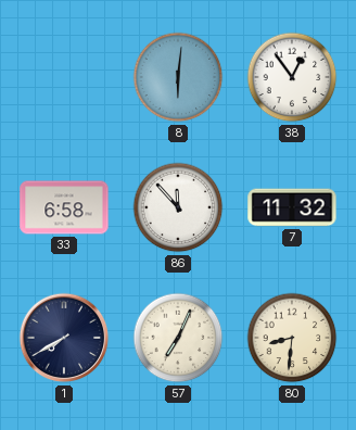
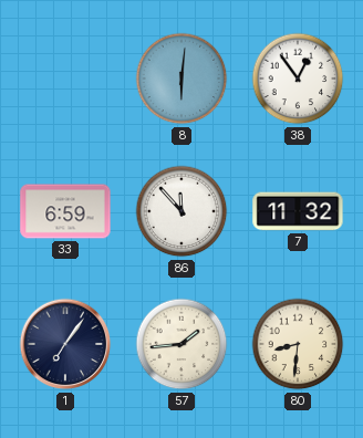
33: 6:58 -> 6:59
1: 7:40 -> 7:06
57: 7:04 -> 1:44
